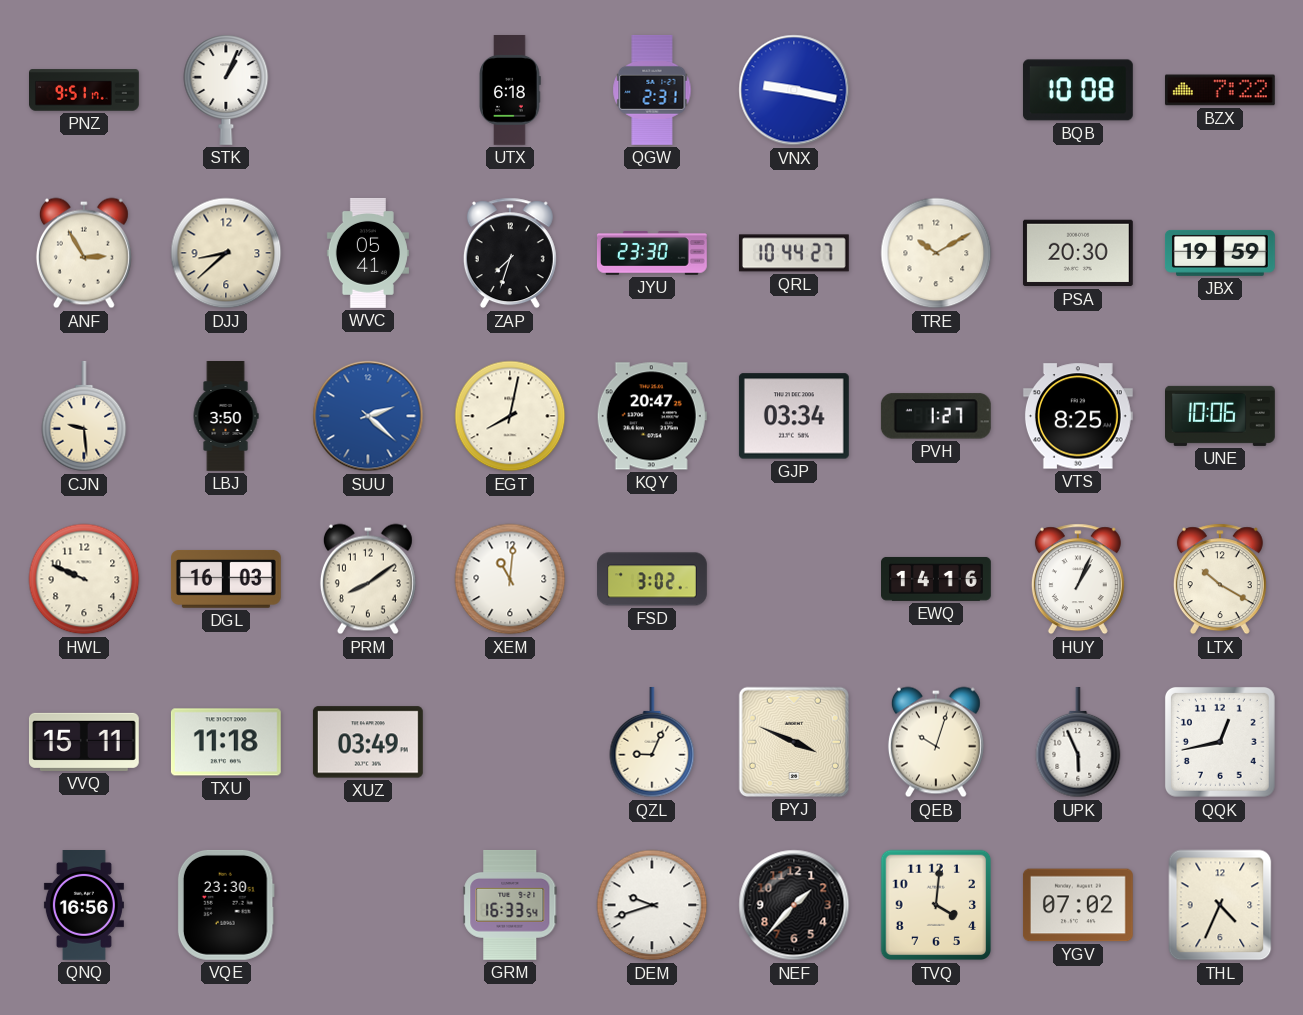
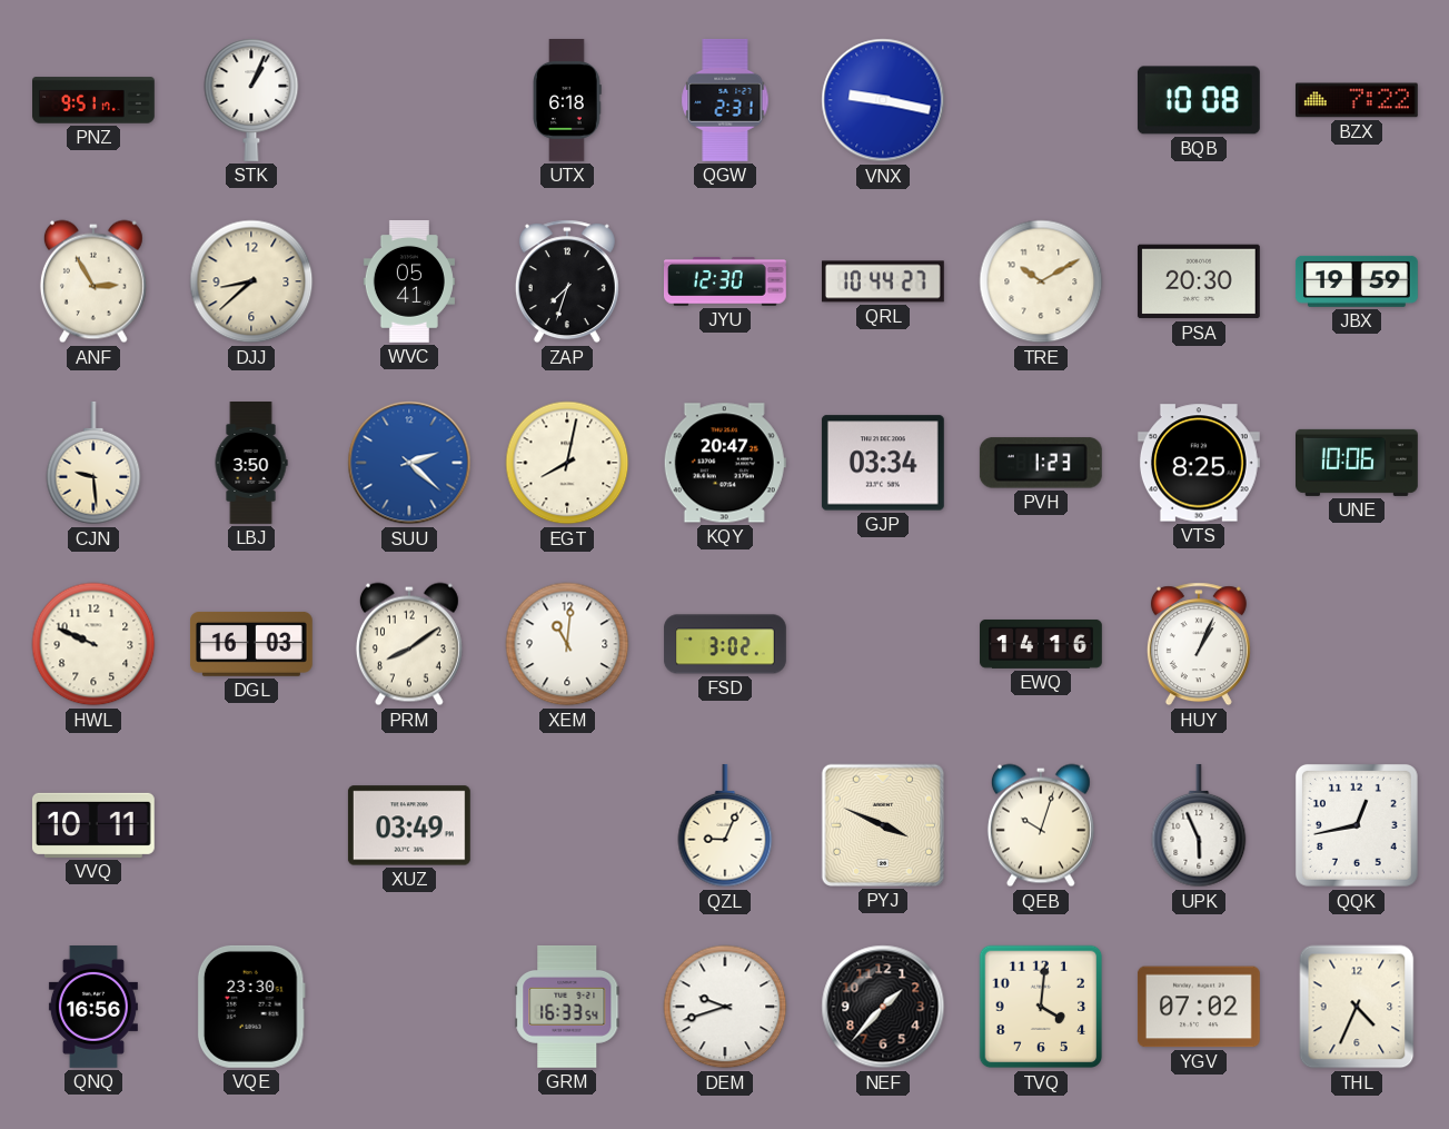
JYU: 23:30 -> 12:30
PVH: 1:27 -> 1:23
LTX: 10:20 -> none
VVQ: 15:11 -> 10:11
TXU: 11:18 -> none
